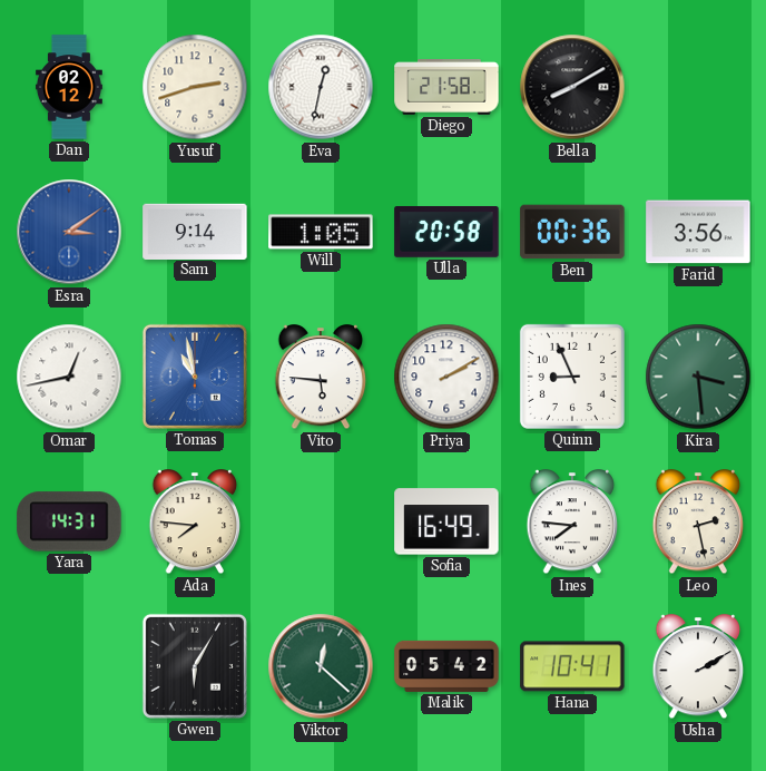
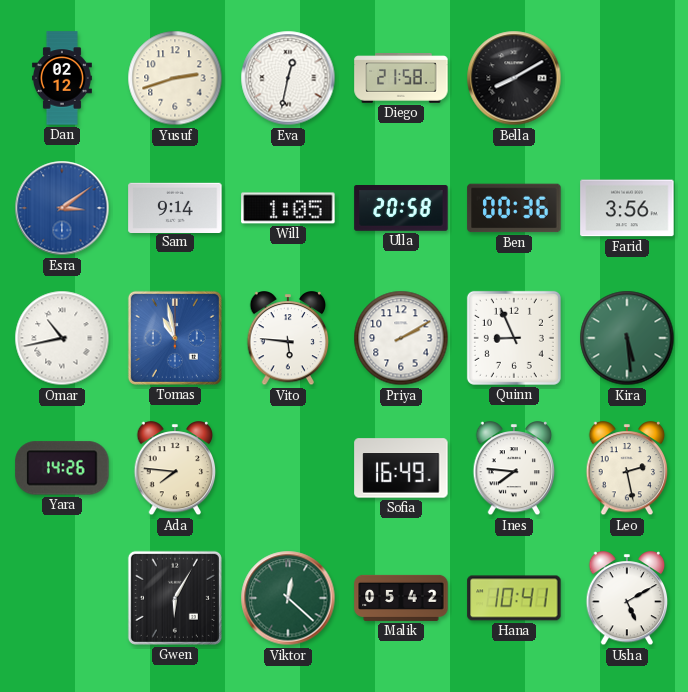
Omar: 12:43 -> 10:43
Kira: 3:29 -> 5:29
Yara: 14:31 -> 14:26
Usha: 2:10 -> 5:10
